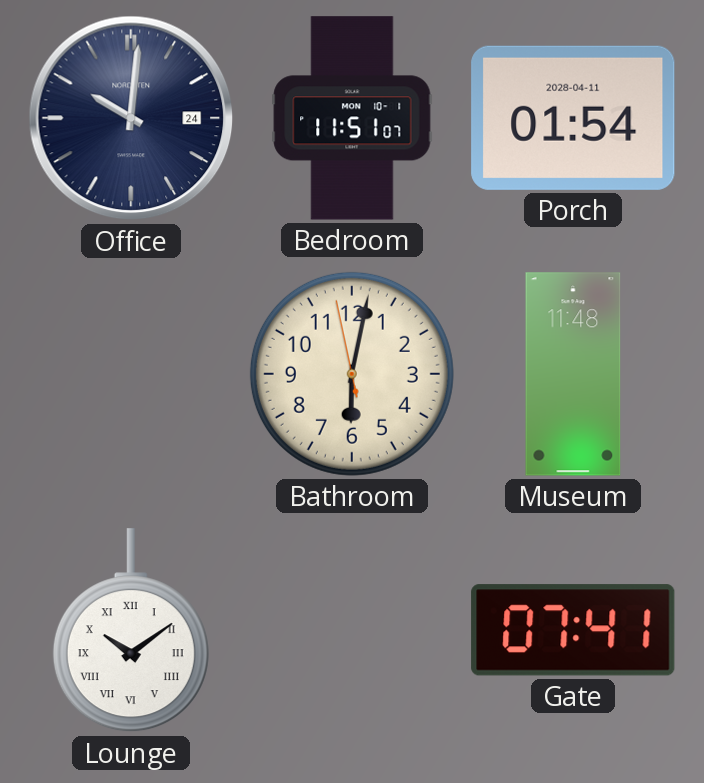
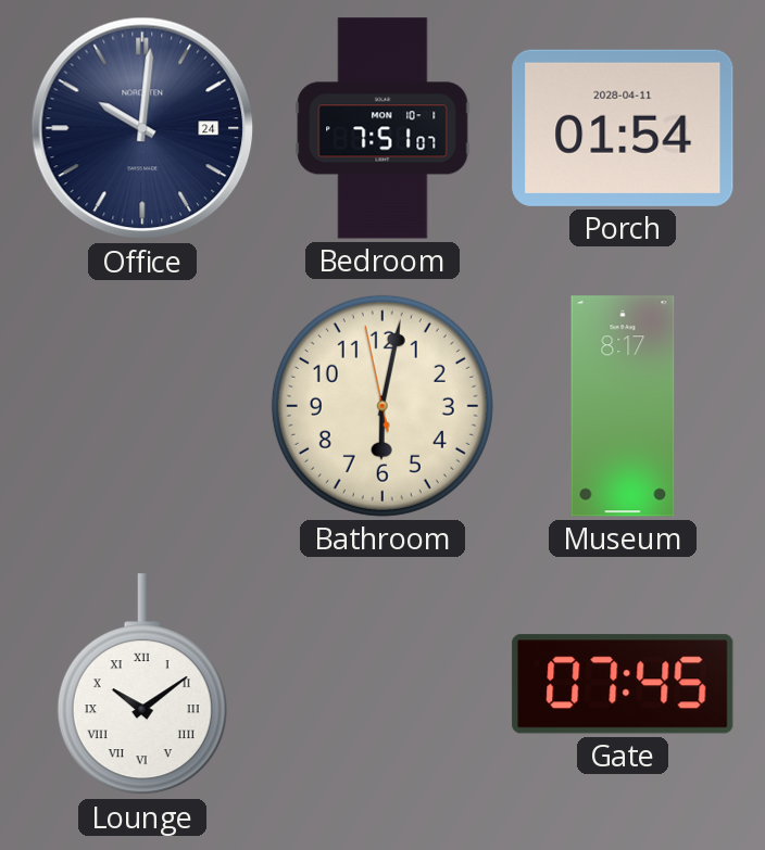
Bedroom: 11:51 -> 7:51
Museum: 11:48 -> 8:17
Gate: 07:41 -> 07:45
